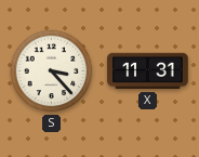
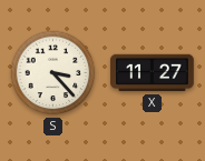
X: 11:31 -> 11:27
